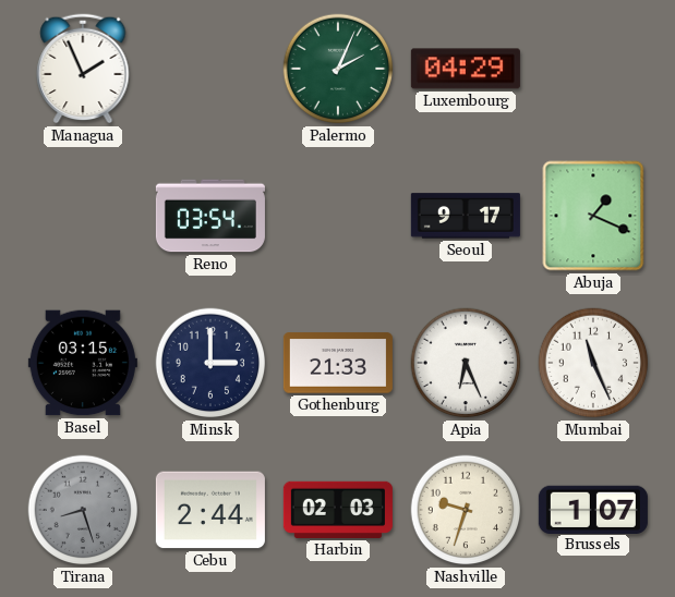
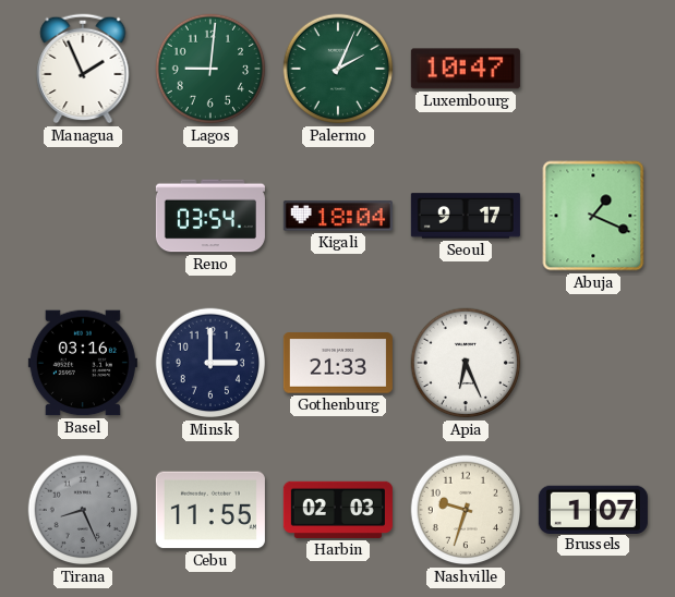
Lagos: none -> 9:01
Luxembourg: 04:29 -> 10:47
Kigali: none -> 18:04
Basel: 03:15 -> 03:16
Mumbai: 11:26 -> none
Tirana: 8:27 -> 8:26
Cebu: 2:44 -> 11:55
